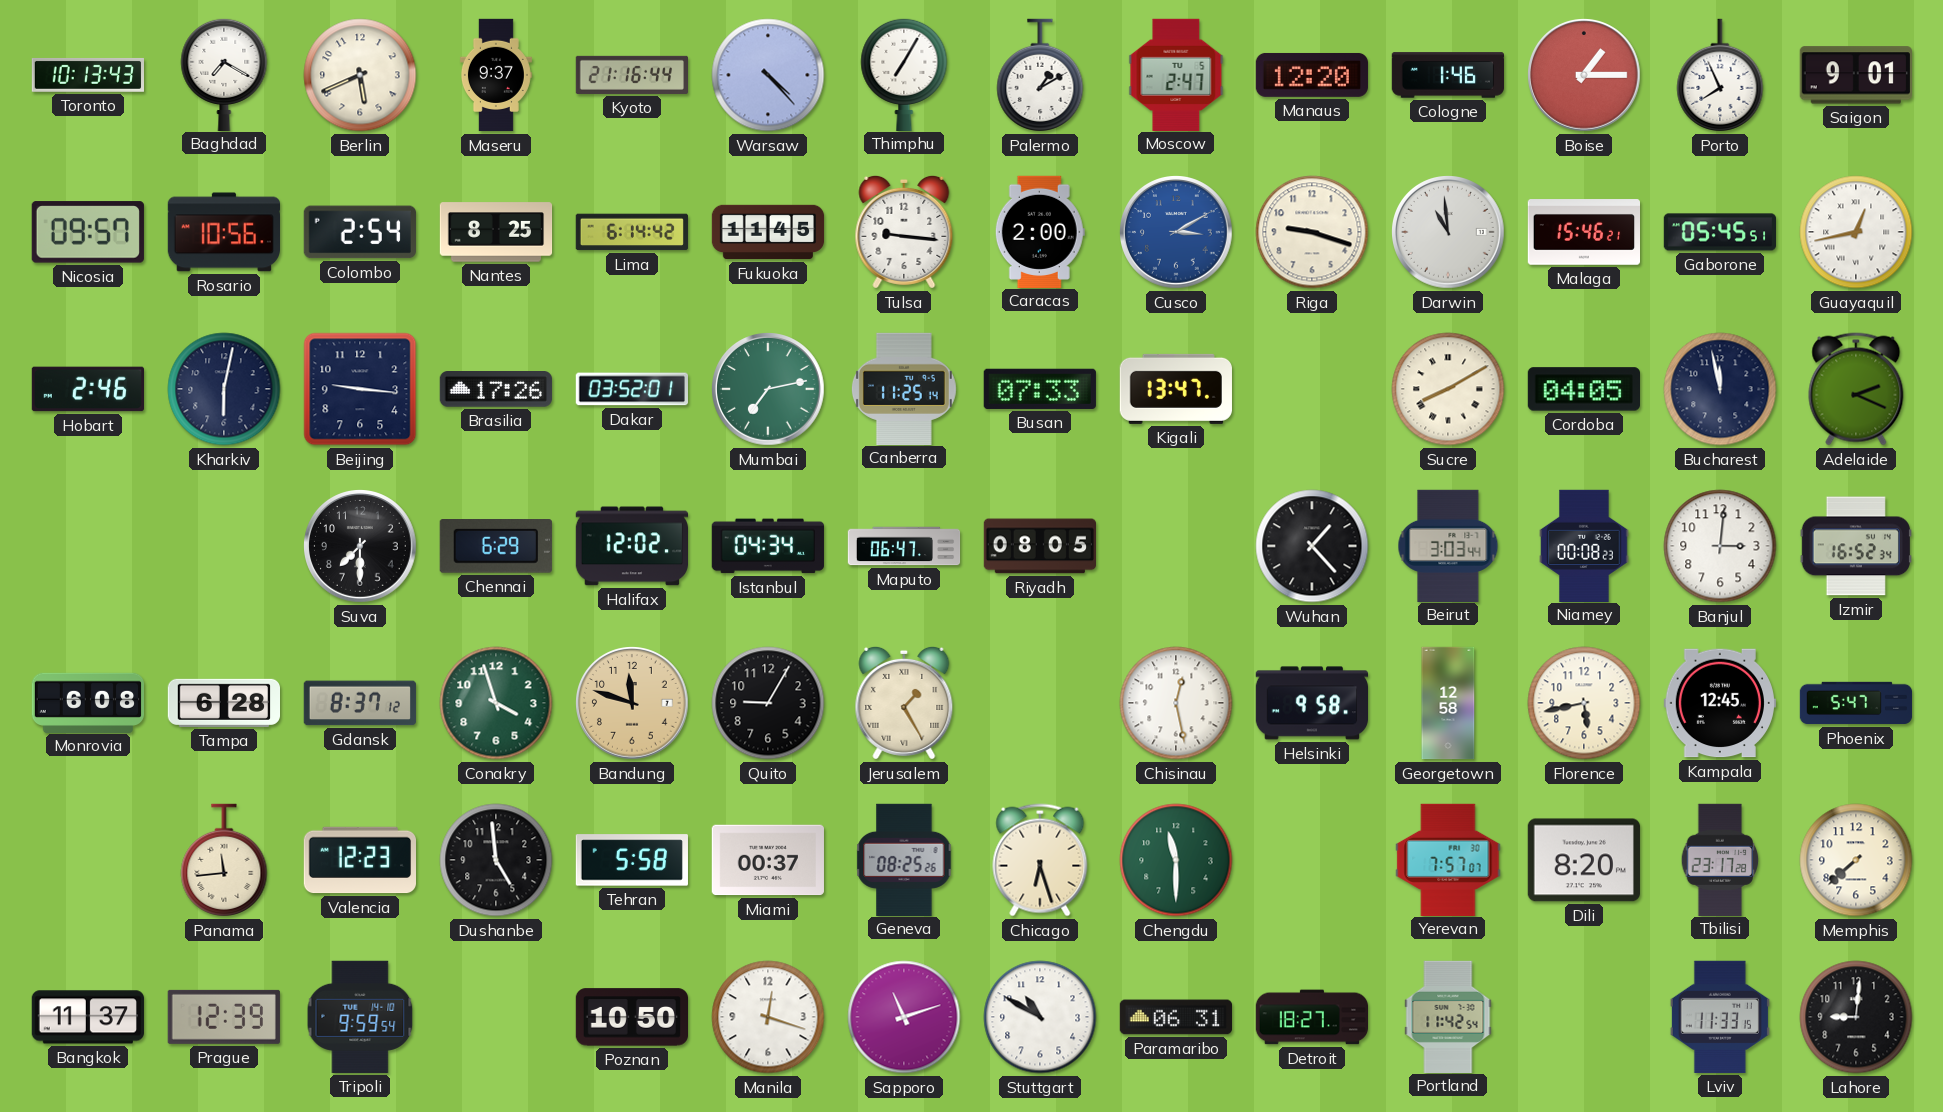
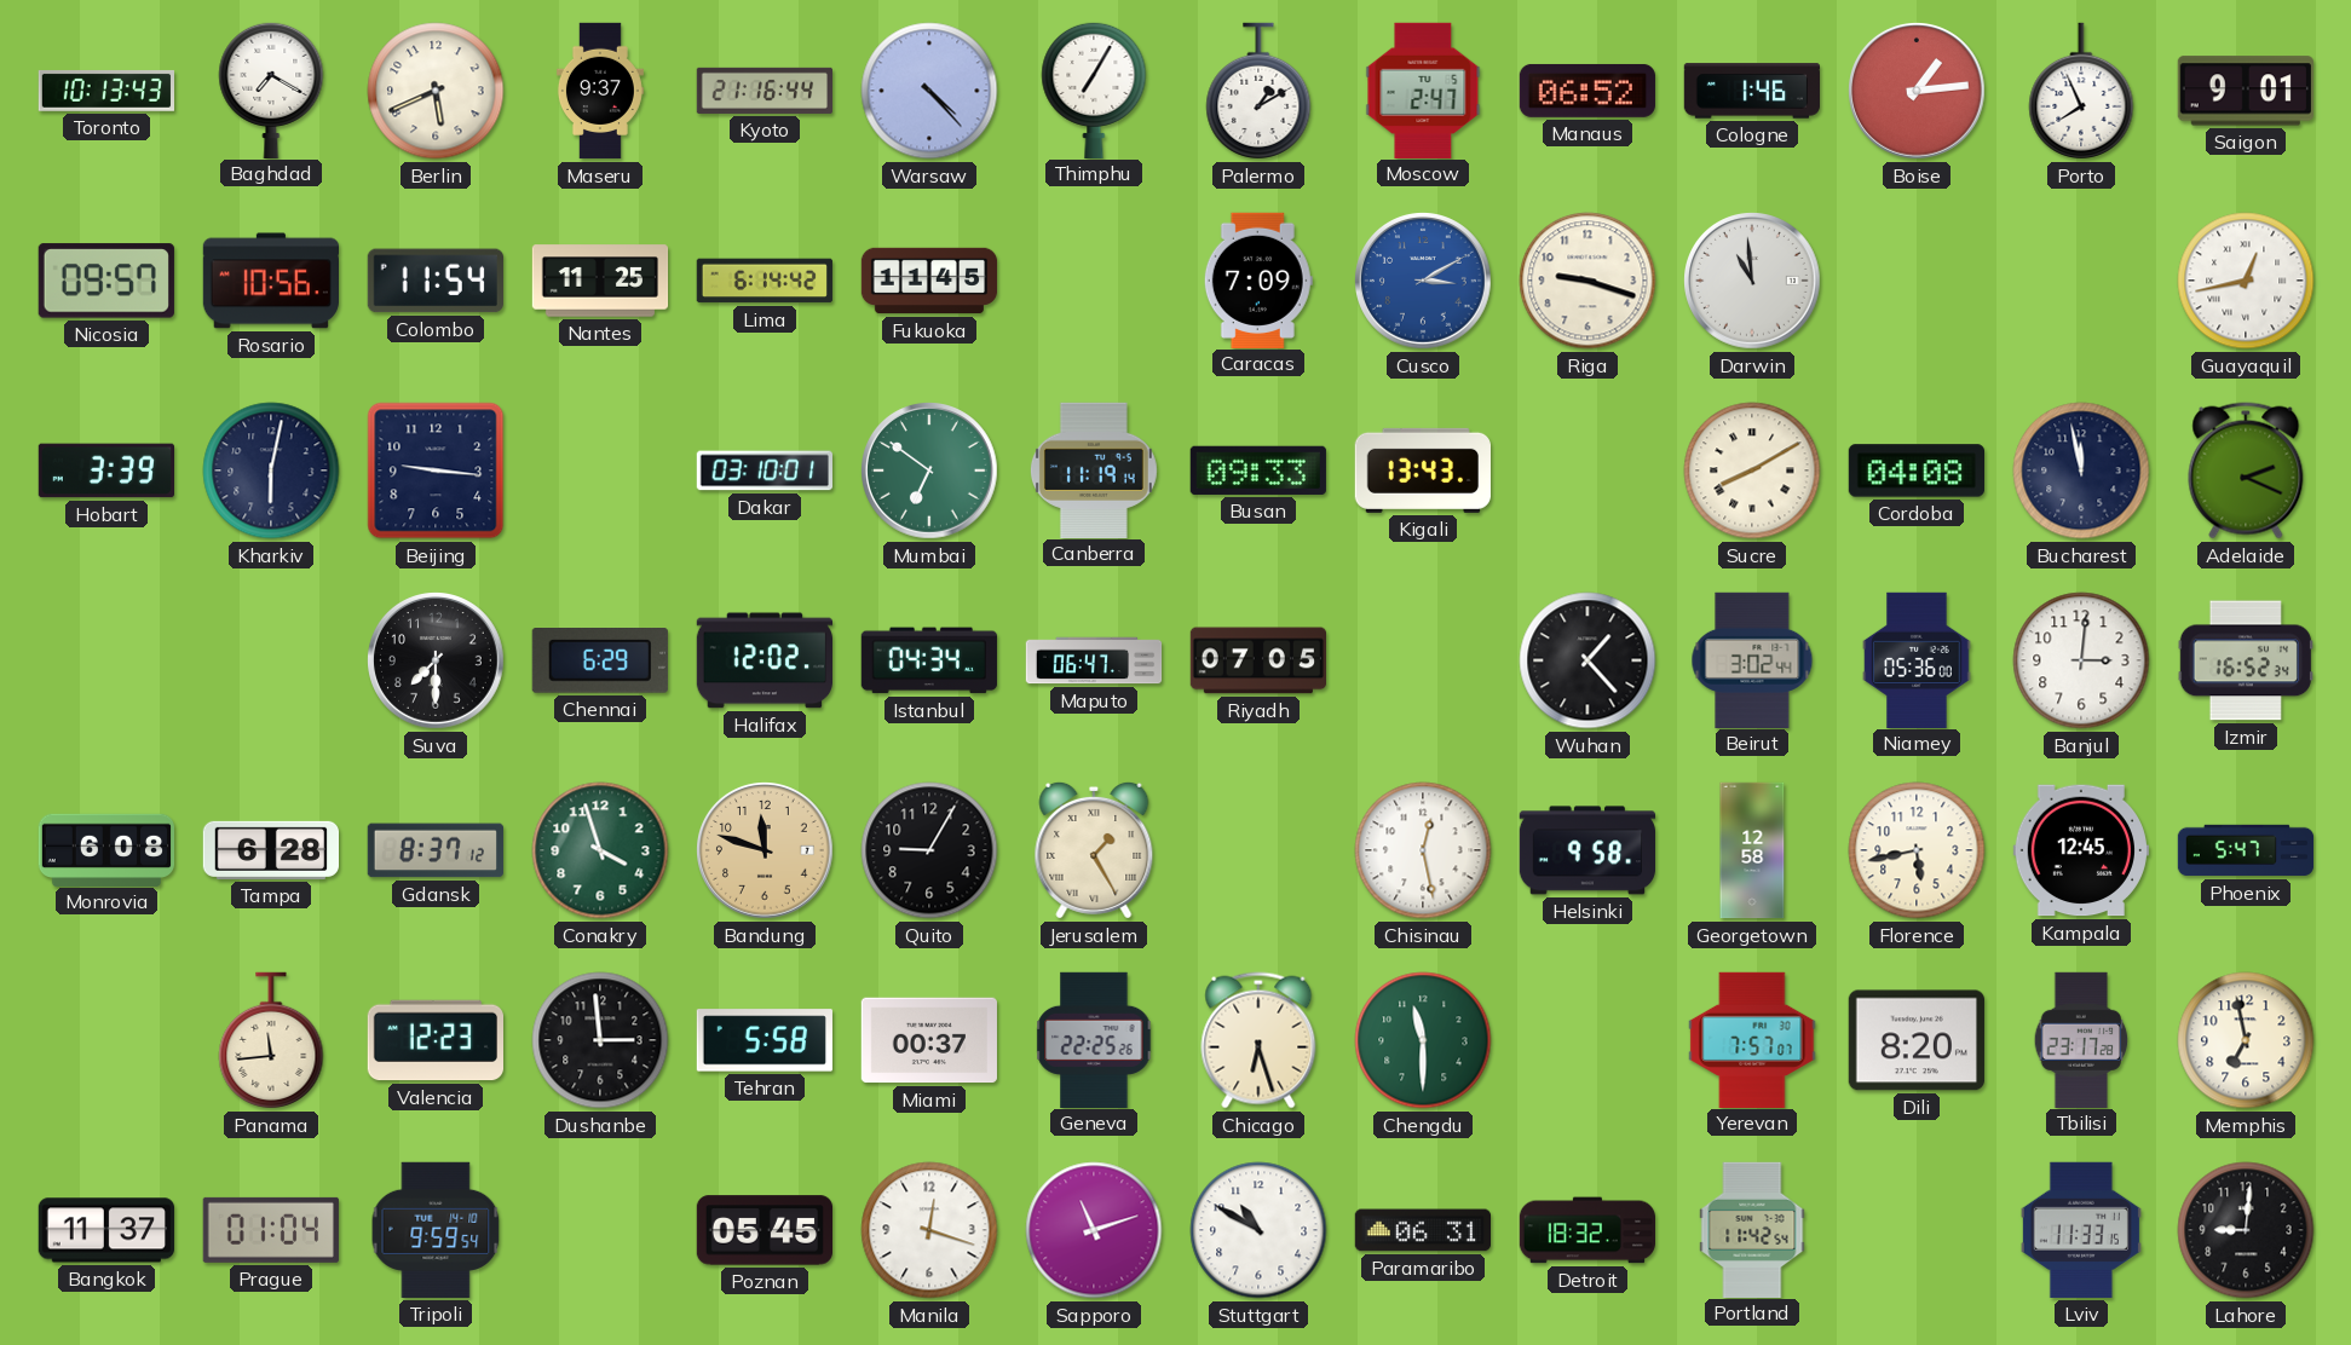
Manaus: 12:20 -> 06:52
Boise: 1:15 -> 1:14
Colombo: 2:54 -> 11:54
Nantes: 8:25 -> 11:25
Tulsa: 9:16 -> none
Caracas: 2:00 -> 7:09
Malaga: 15:46 -> none
Gaborone: 05:45 -> none
Hobart: 2:46 -> 3:39
Brasilia: 17:26 -> none
Dakar: 03:52 -> 03:10
Mumbai: 7:13 -> 6:51
Canberra: 11:25 -> 11:19
Busan: 07:33 -> 09:33
Kigali: 13:47 -> 13:43
Cordoba: 04:05 -> 04:08
Riyadh: 08:05 -> 07:05
Beirut: 3:03 -> 3:02
Niamey: 00:08 -> 05:36
Dushanbe: 4:59 -> 2:59
Geneva: 08:25 -> 22:25
Memphis: 7:38 -> 6:58
Prague: 12:39 -> 01:04
Poznan: 10:50 -> 05:45
Detroit: 18:27 -> 18:32
